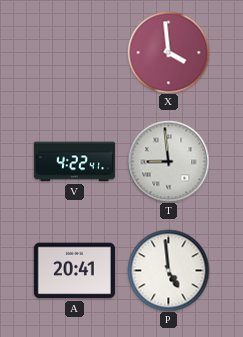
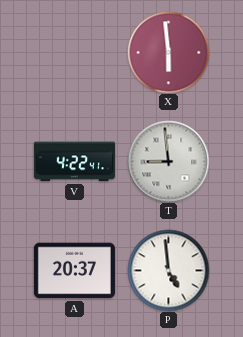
X: 3:59 -> 5:59
A: 20:41 -> 20:37
